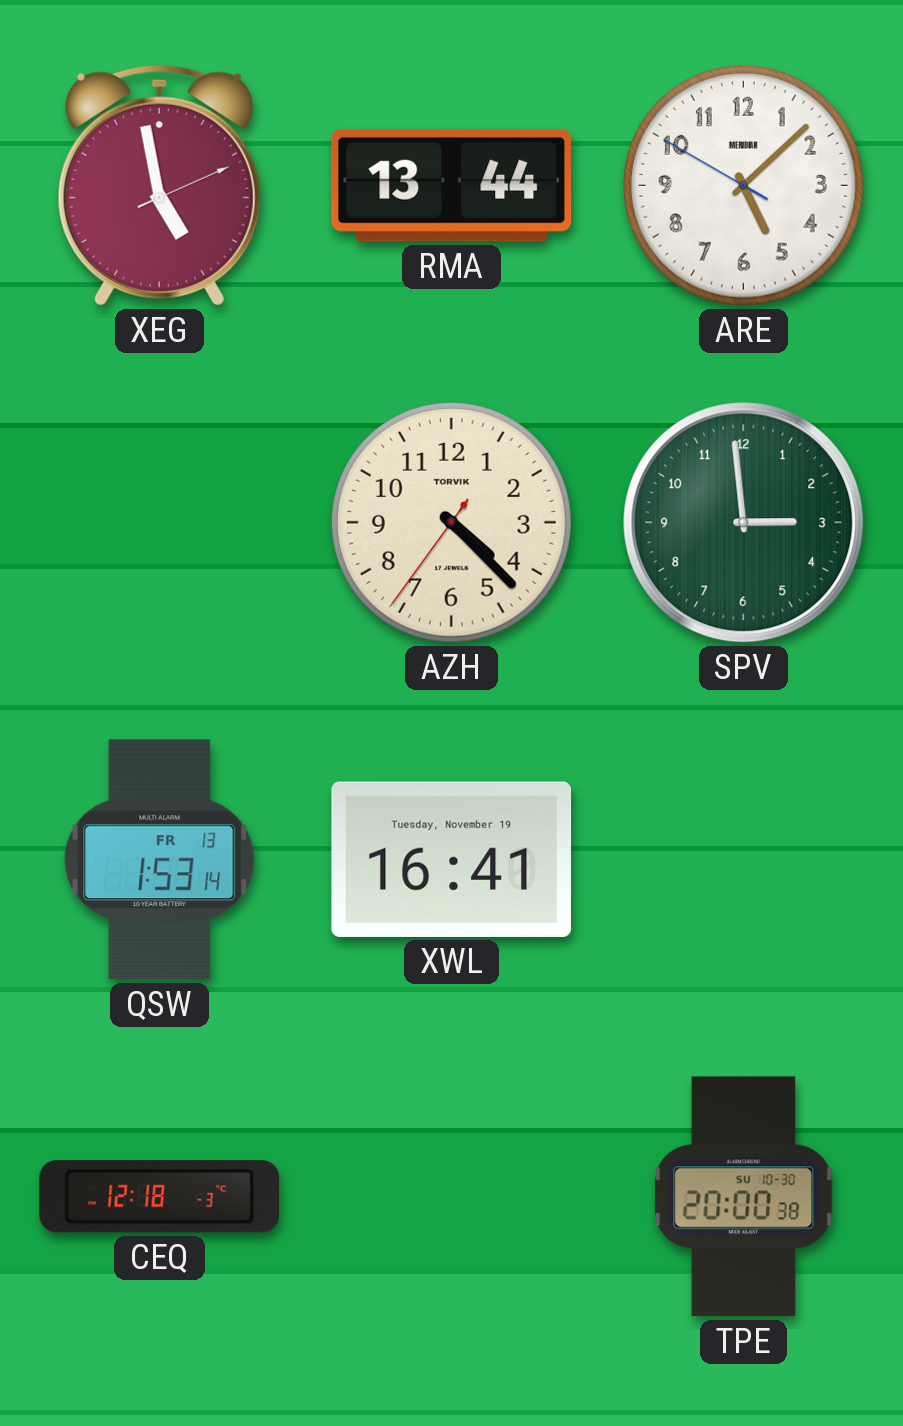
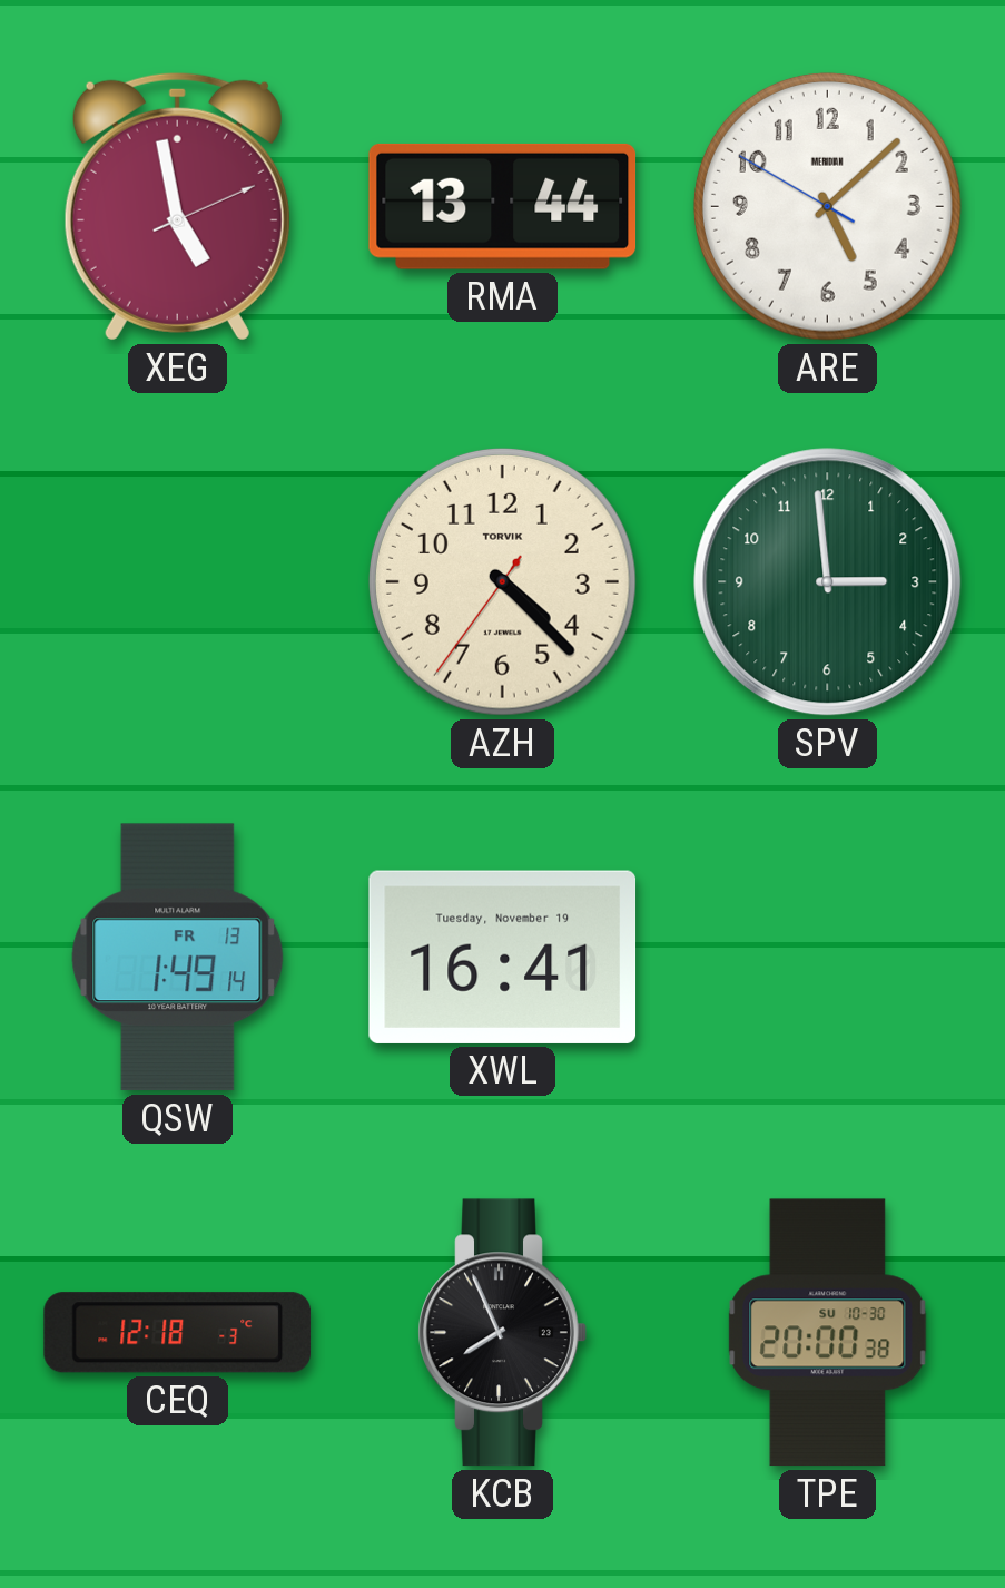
QSW: 1:53 -> 1:49
KCB: none -> 7:56
